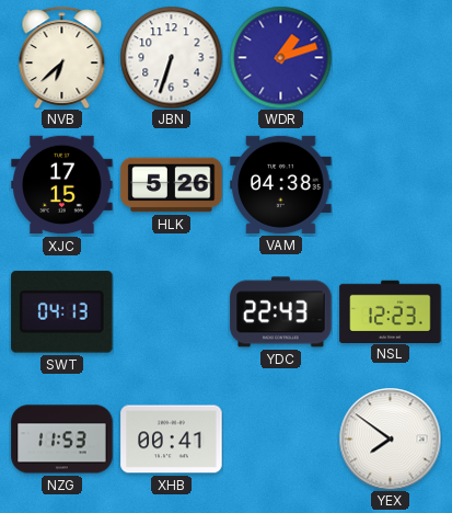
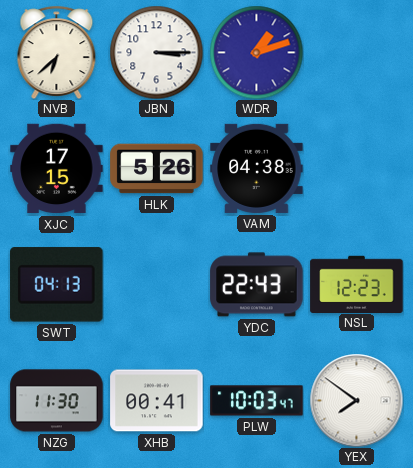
JBN: 6:33 -> 3:15
NZG: 11:53 -> 11:30
PLW: none -> 10:03
